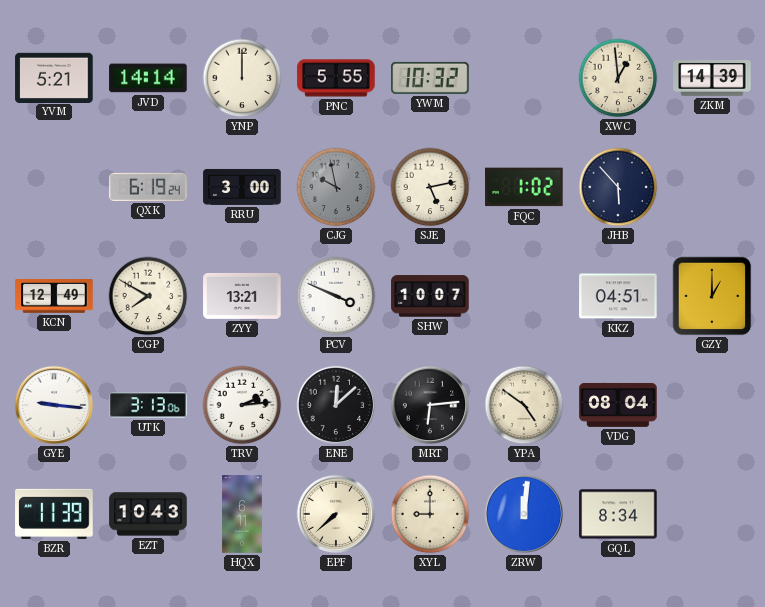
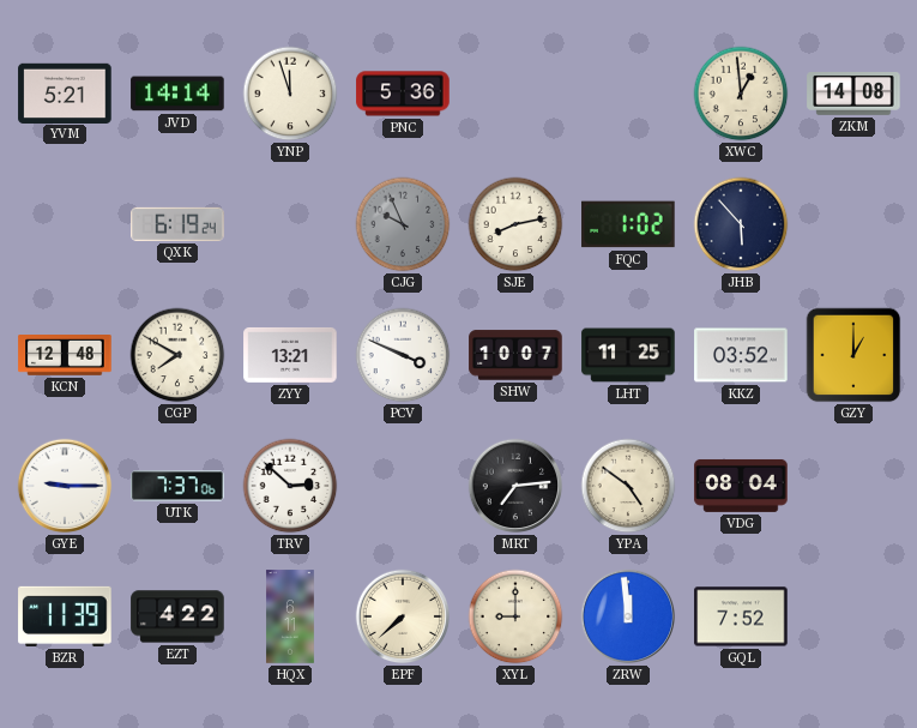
YNP: 12:00 -> 11:57
PNC: 5:55 -> 5:36
YWM: 10:32 -> none
ZKM: 14:39 -> 14:08
RRU: 3:00 -> none
CJG: 9:58 -> 9:56
SJE: 5:13 -> 8:13
KCN: 12:49 -> 12:48
LHT: none -> 11:25
KKZ: 04:51 -> 03:52
GYE: 9:16 -> 9:15
UTK: 3:13 -> 7:37
TRV: 2:14 -> 2:52
ENE: 12:08 -> none
MRT: 6:14 -> 7:14
EZT: 10:43 -> 4:22
ZRW: 12:01 -> 11:59
GQL: 8:34 -> 7:52
